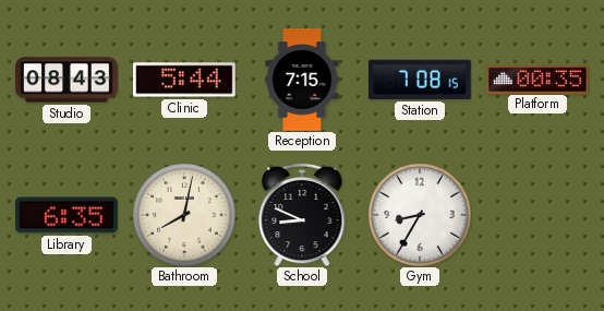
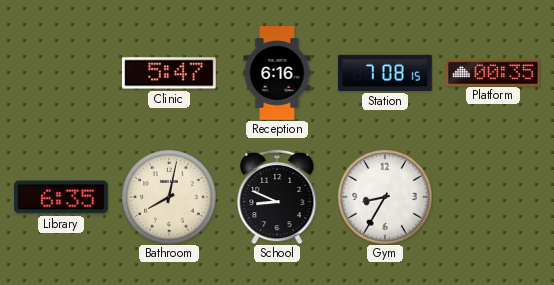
Studio: 08:43 -> none
Clinic: 5:44 -> 5:47
Reception: 7:15 -> 6:16
